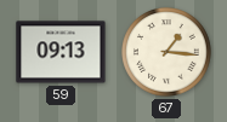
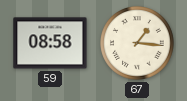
59: 09:13 -> 08:58
